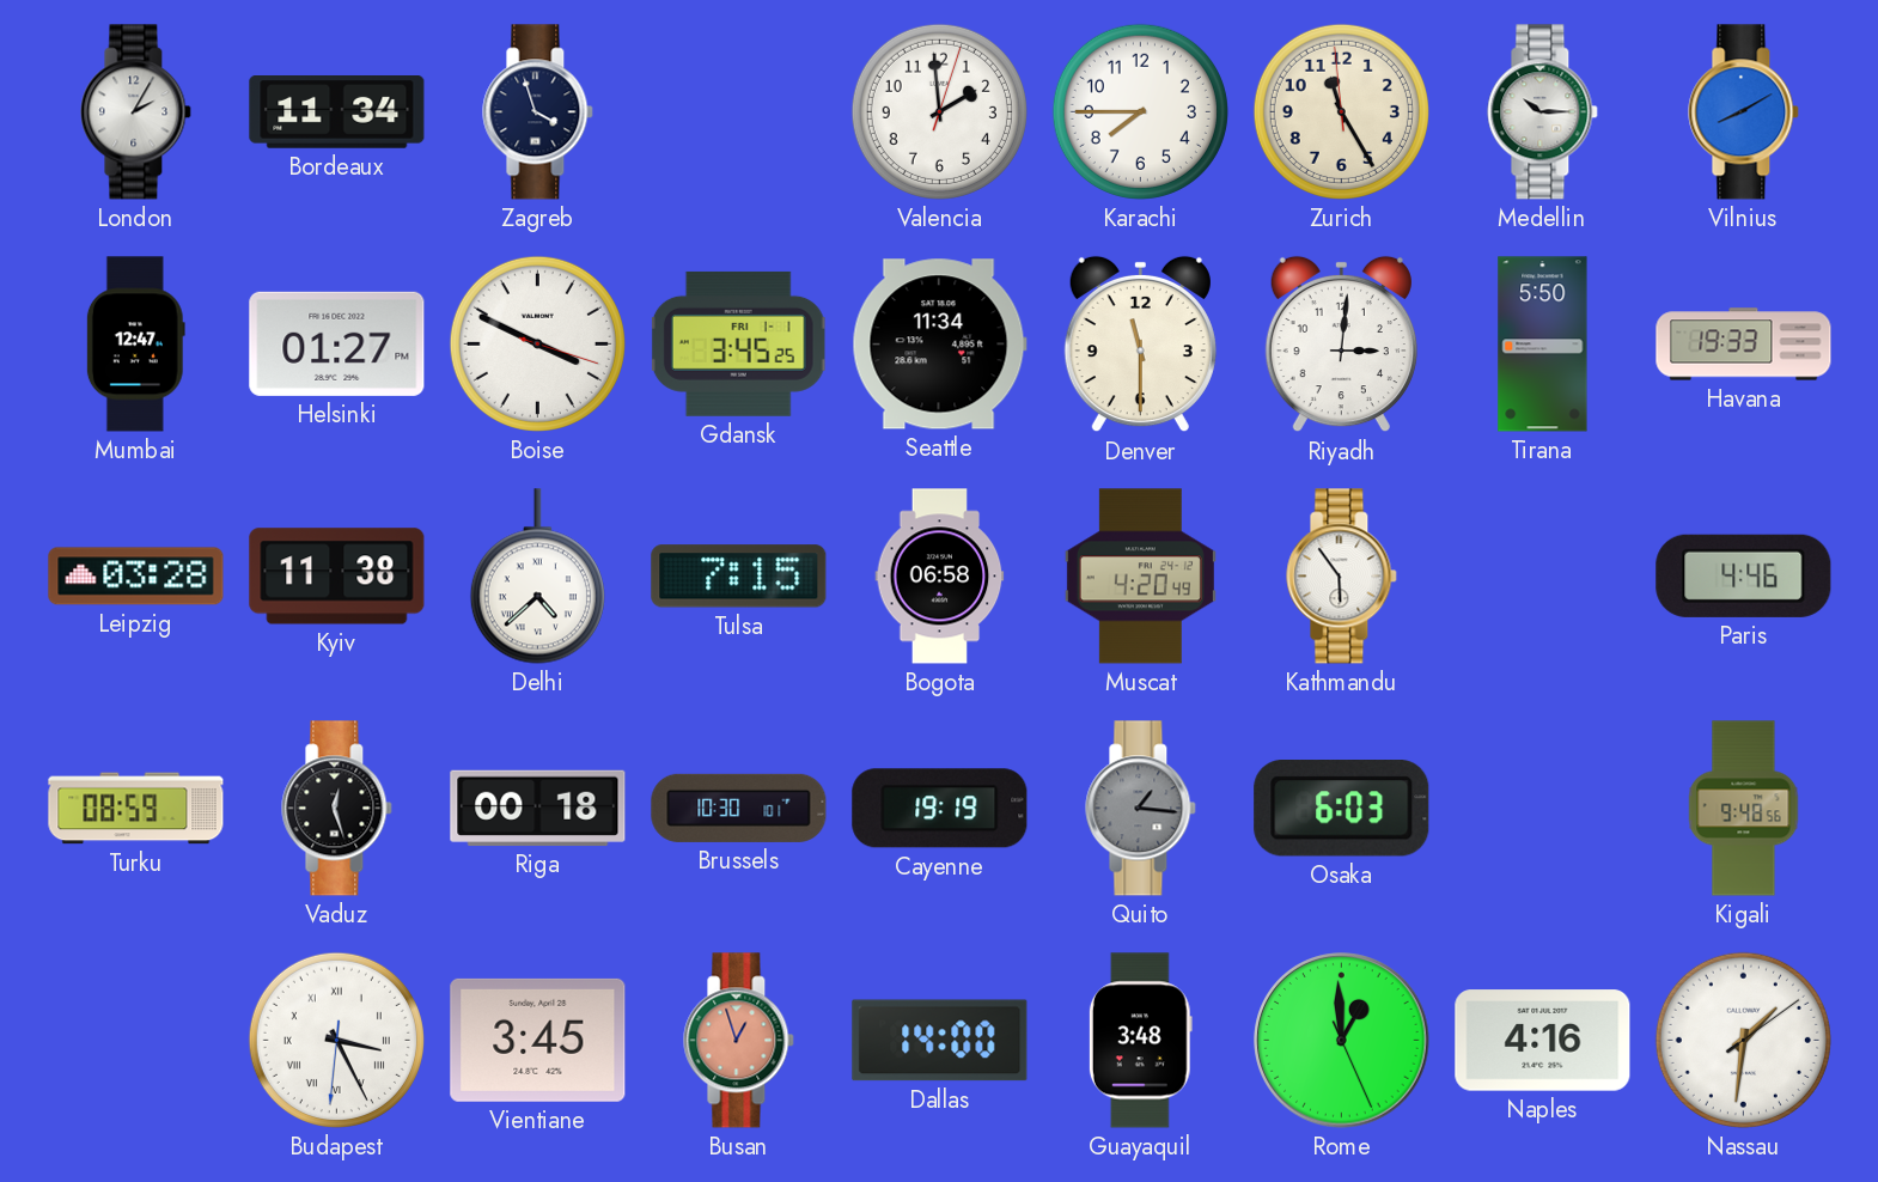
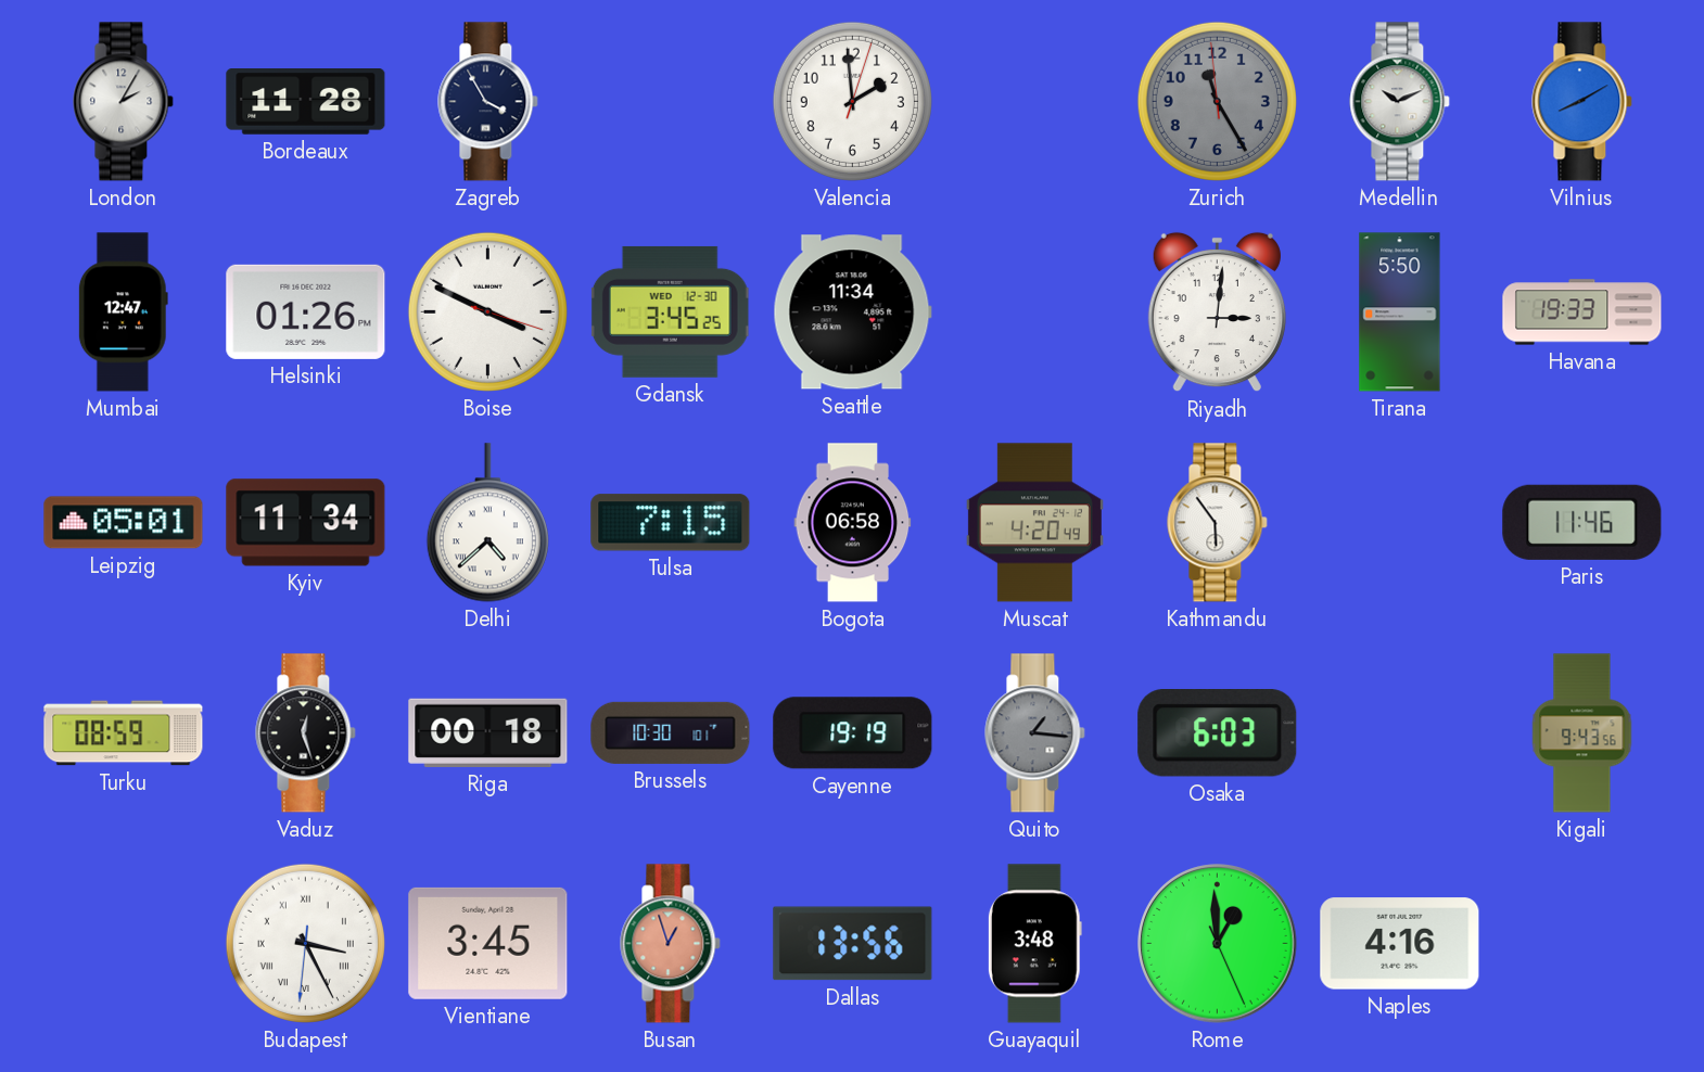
Bordeaux: 11:34 -> 11:28
Zagreb: 3:57 -> 3:55
Karachi: 7:45 -> none
Zurich dial: cream -> grey
Medellin: 10:15 -> 10:11
Helsinki: 01:27 -> 01:26
Gdansk date: FRI 1-1 -> WED 12-30
Denver: 11:30 -> none
Leipzig: 03:28 -> 05:01
Kyiv: 11:38 -> 11:34
Paris: 4:46 -> 11:46
Kigali: 9:48 -> 9:43
Dallas: 14:00 -> 13:56
Nassau: 1:31 -> none
